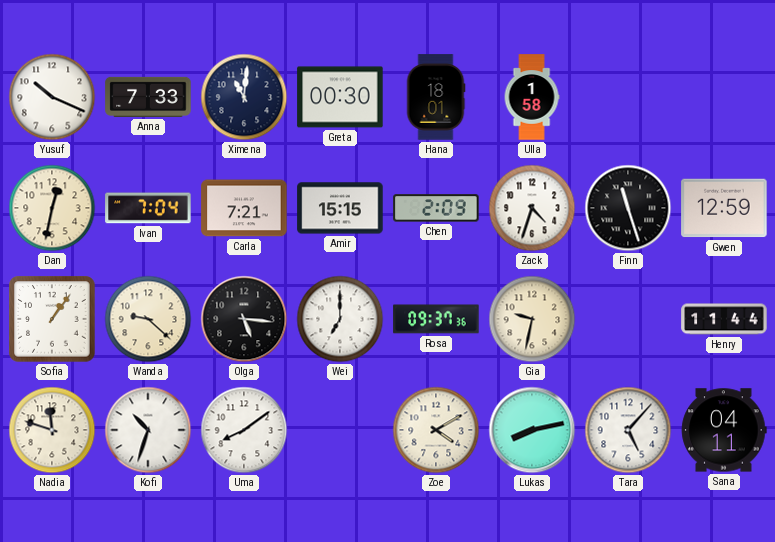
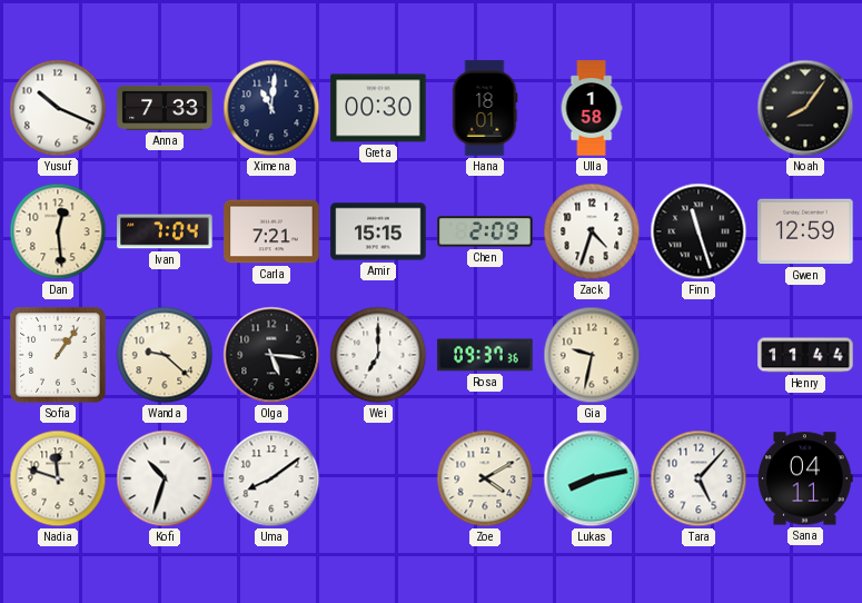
Noah: none -> 8:06
Dan: 12:32 -> 12:29
